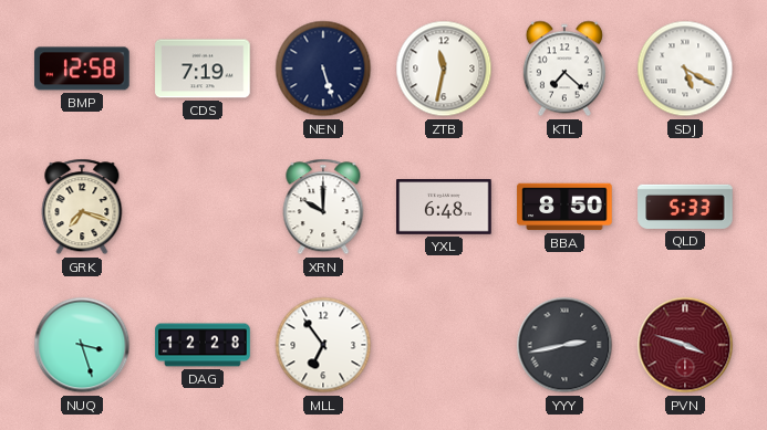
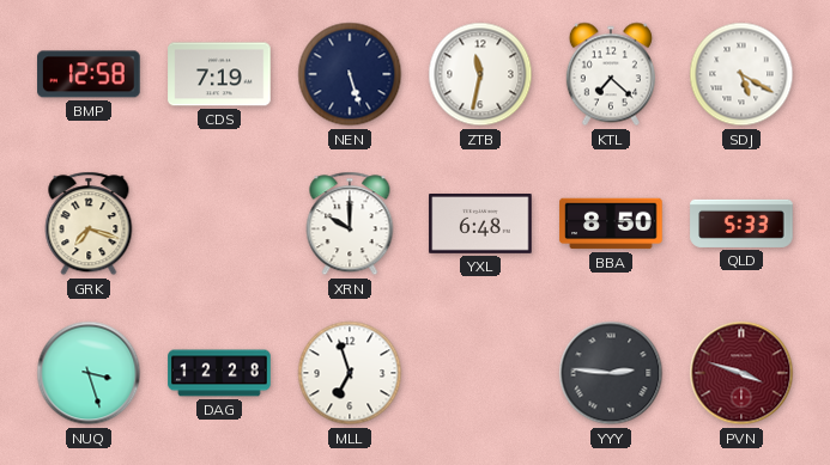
MLL: 6:54 -> 6:57
YYY: 2:43 -> 2:46
